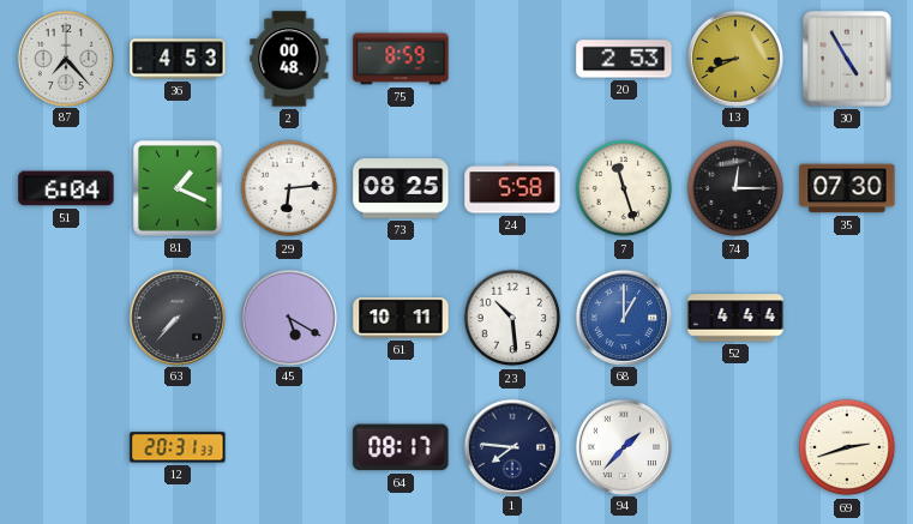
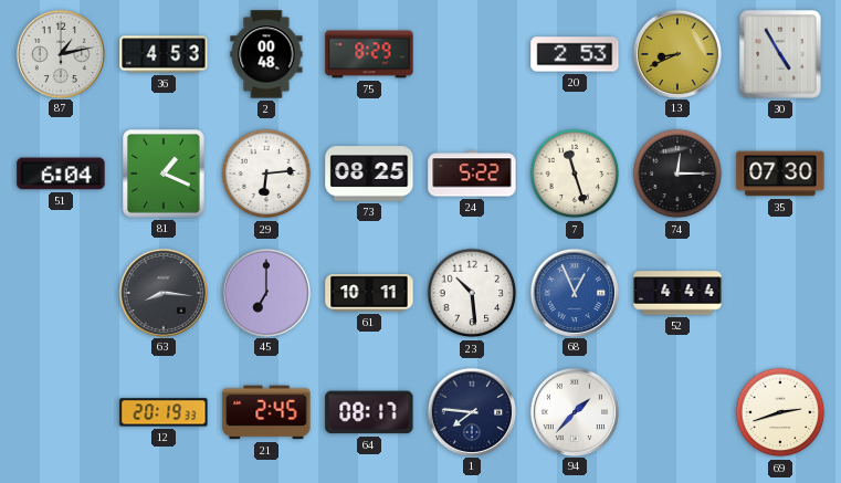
87: 7:23 -> 1:13
75: 8:59 -> 8:29
24: 5:58 -> 5:22
63: 7:37 -> 8:16
45: 5:20 -> 7:00
68: 1:00 -> 12:56
12: 20:31 -> 20:19
21: none -> 2:45
